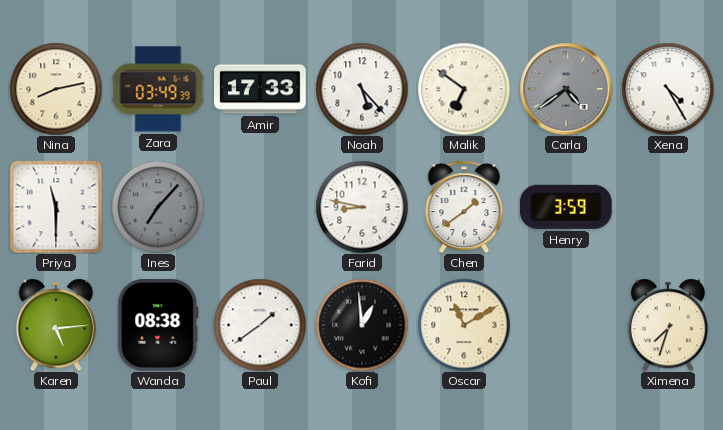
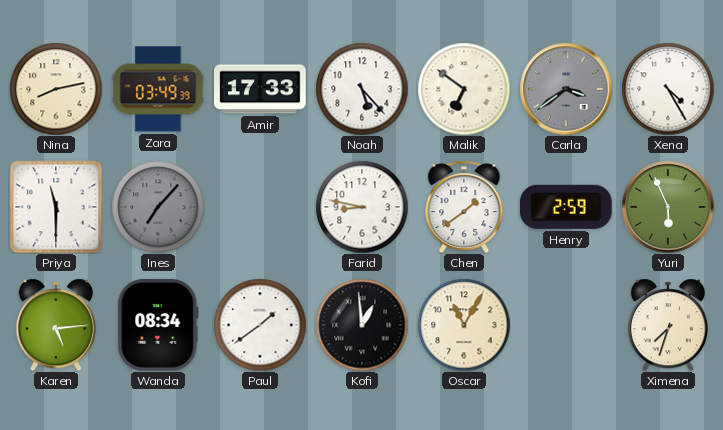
Carla: 4:39 -> 3:39
Henry: 3:59 -> 2:59
Yuri: none -> 5:56
Wanda: 08:38 -> 08:34
Oscar: 11:10 -> 11:05
